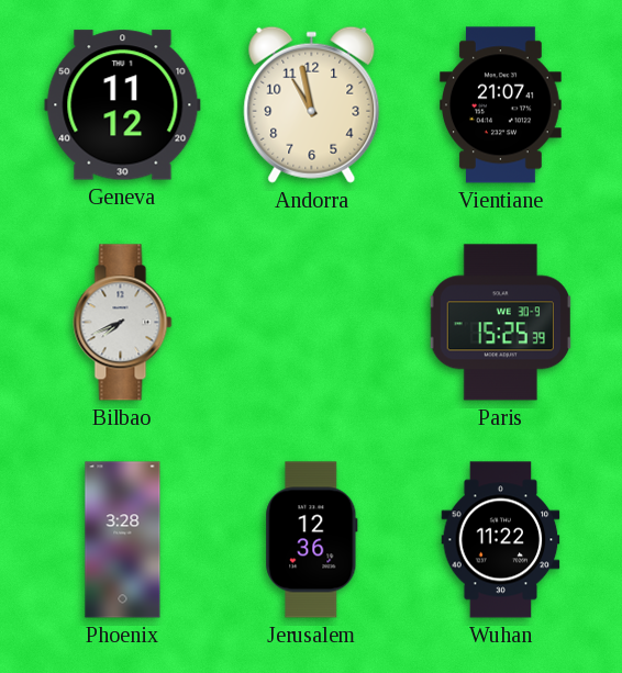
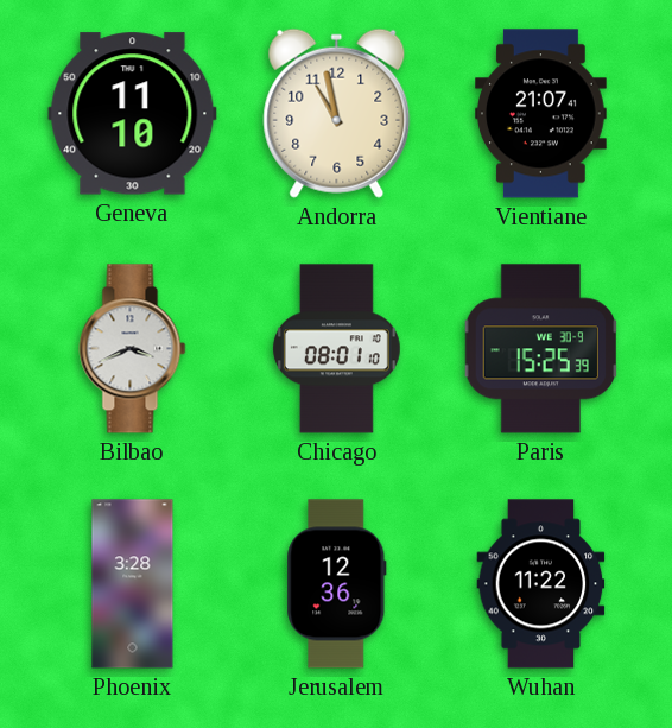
Geneva: 11:12 -> 11:10
Bilbao: 7:41 -> 3:41
Chicago: none -> 08:01
